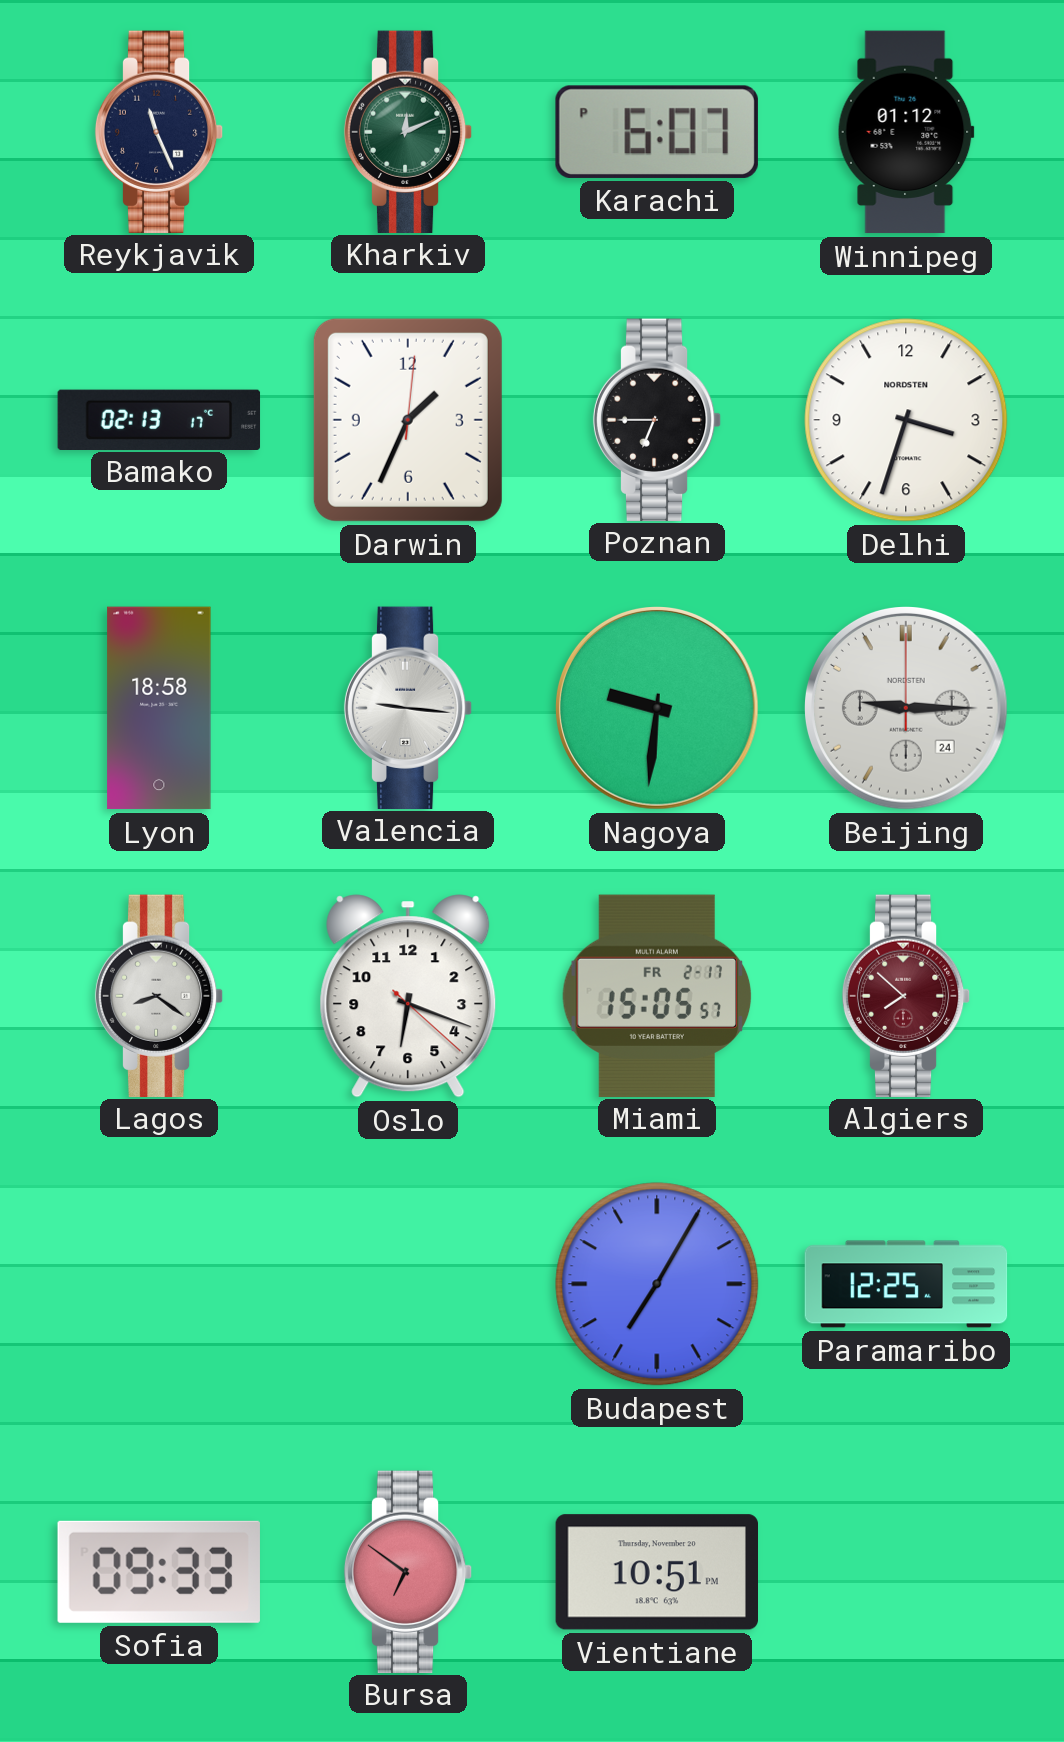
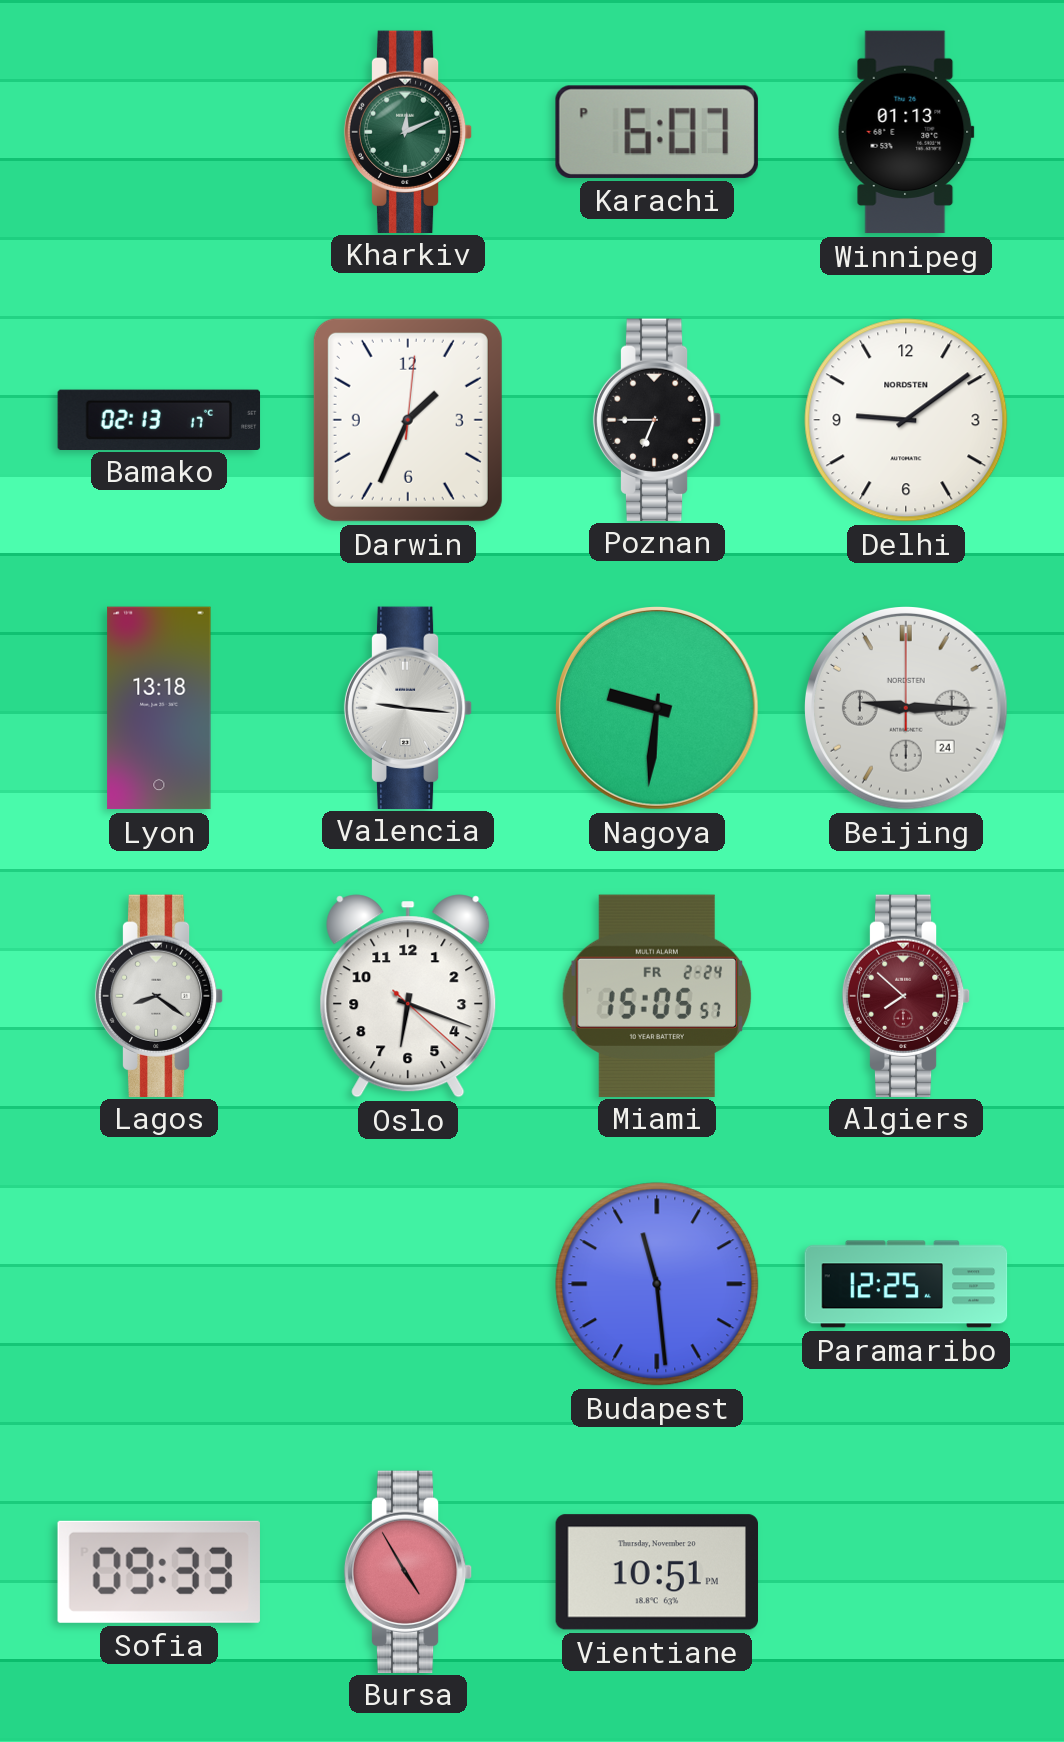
Reykjavik: 11:26 -> none
Winnipeg: 01:12 -> 01:13
Delhi: 3:33 -> 9:09
Lyon: 18:58 -> 13:18
Miami date: FR 2-17 -> FR 2-24
Budapest: 7:05 -> 11:29
Bursa: 6:51 -> 4:55
